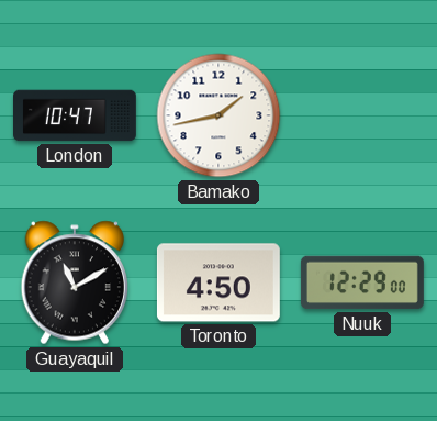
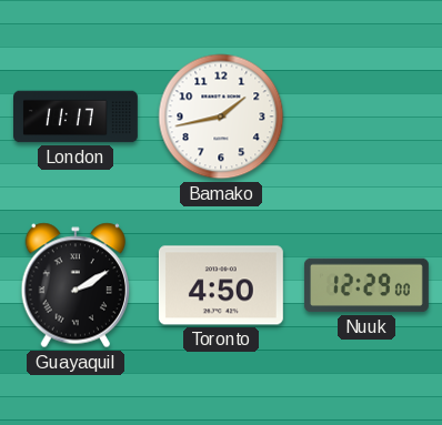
London: 10:47 -> 11:17
Guayaquil: 11:10 -> 2:10
